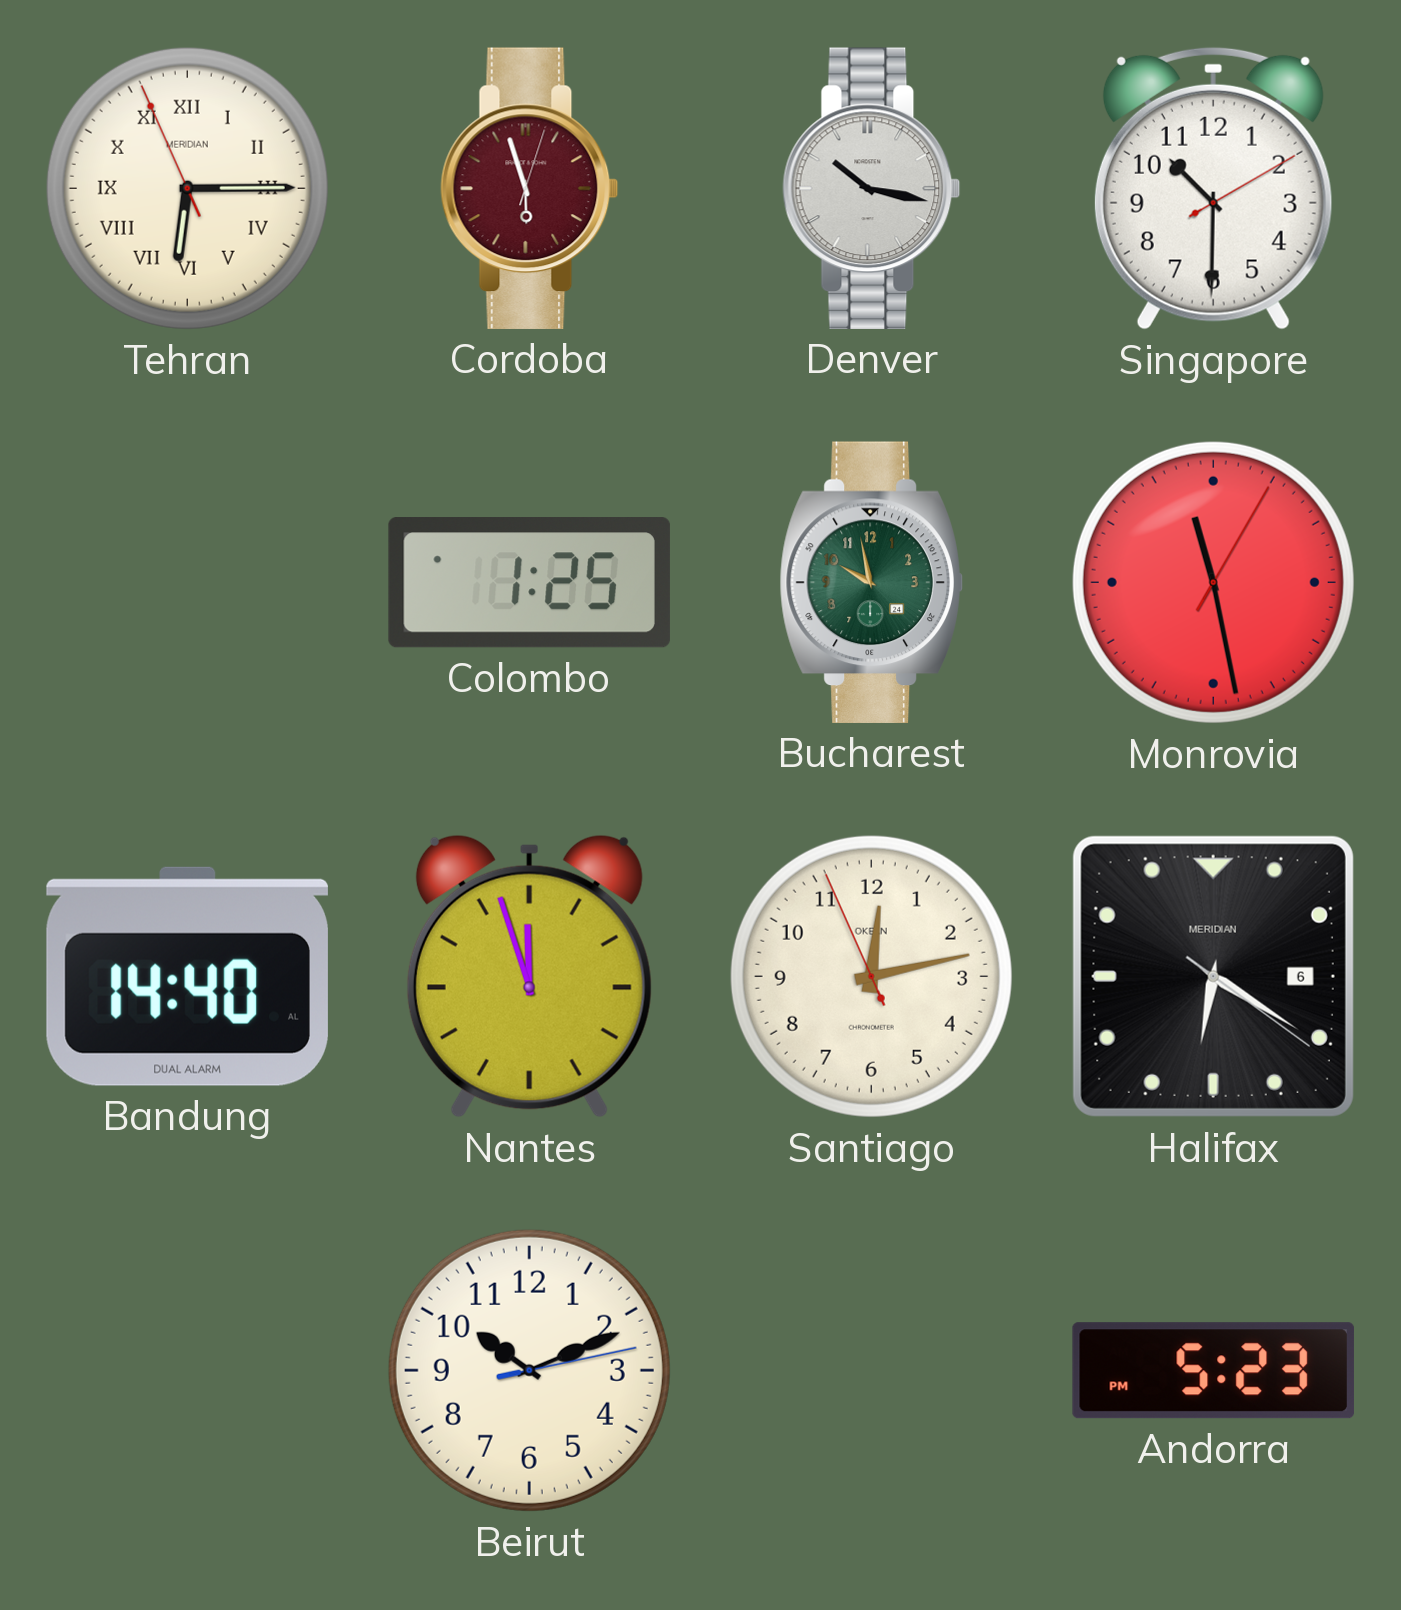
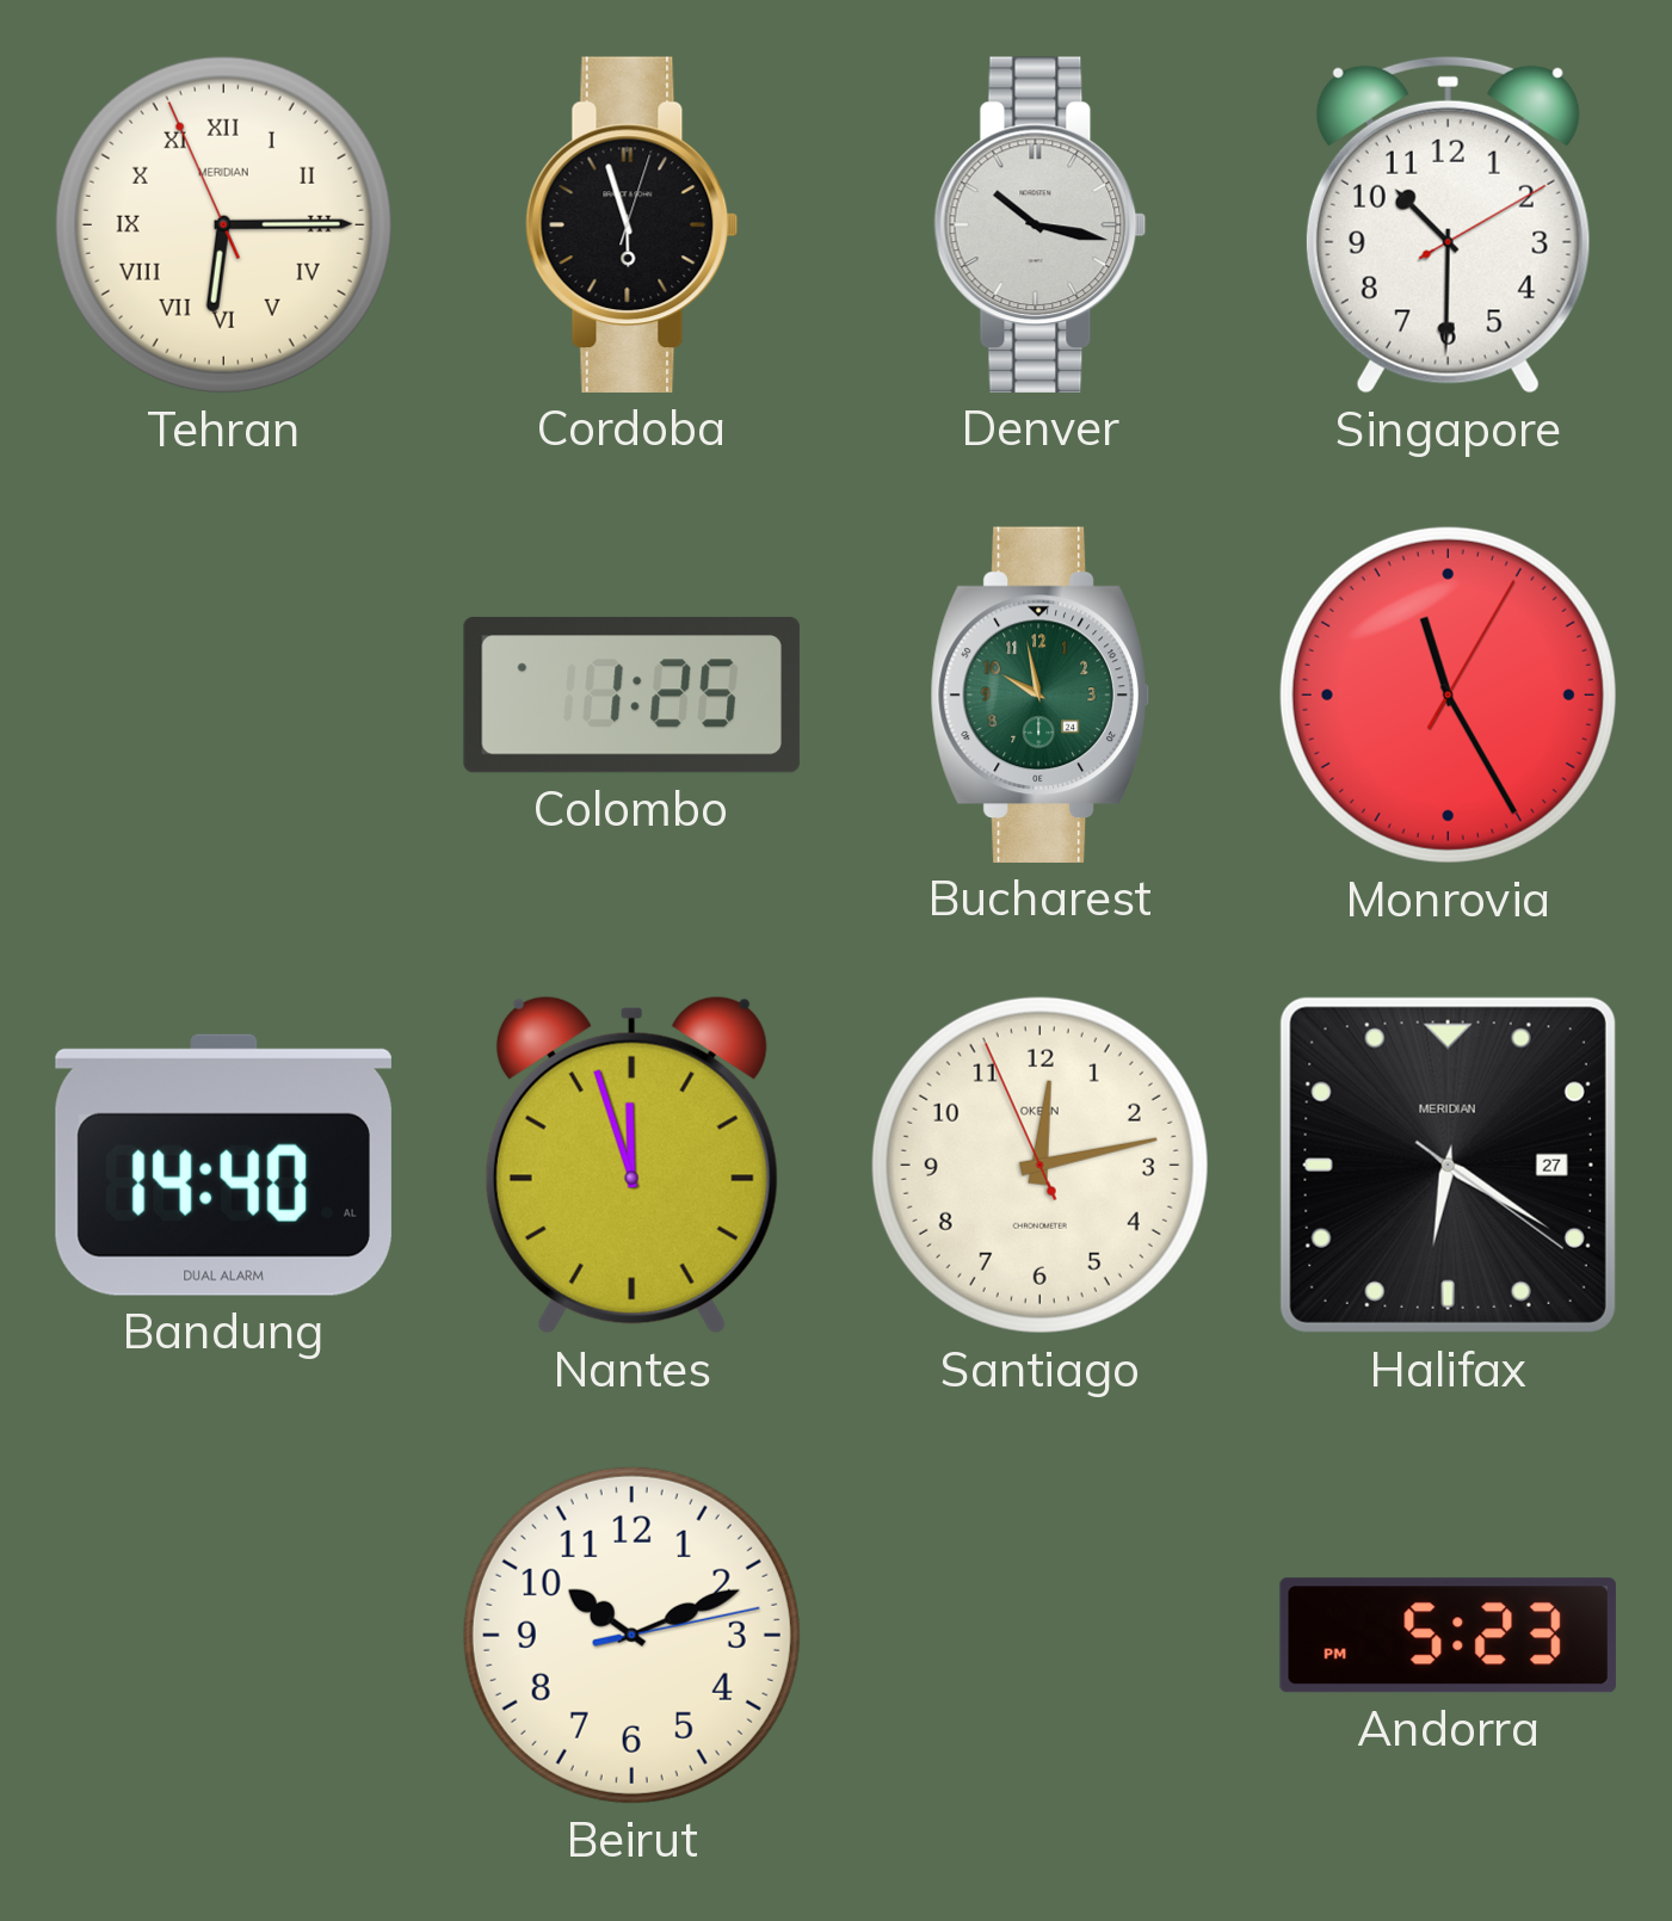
Cordoba dial: burgundy -> black
Monrovia: 11:28 -> 11:25
Halifax date: 6 -> 27
